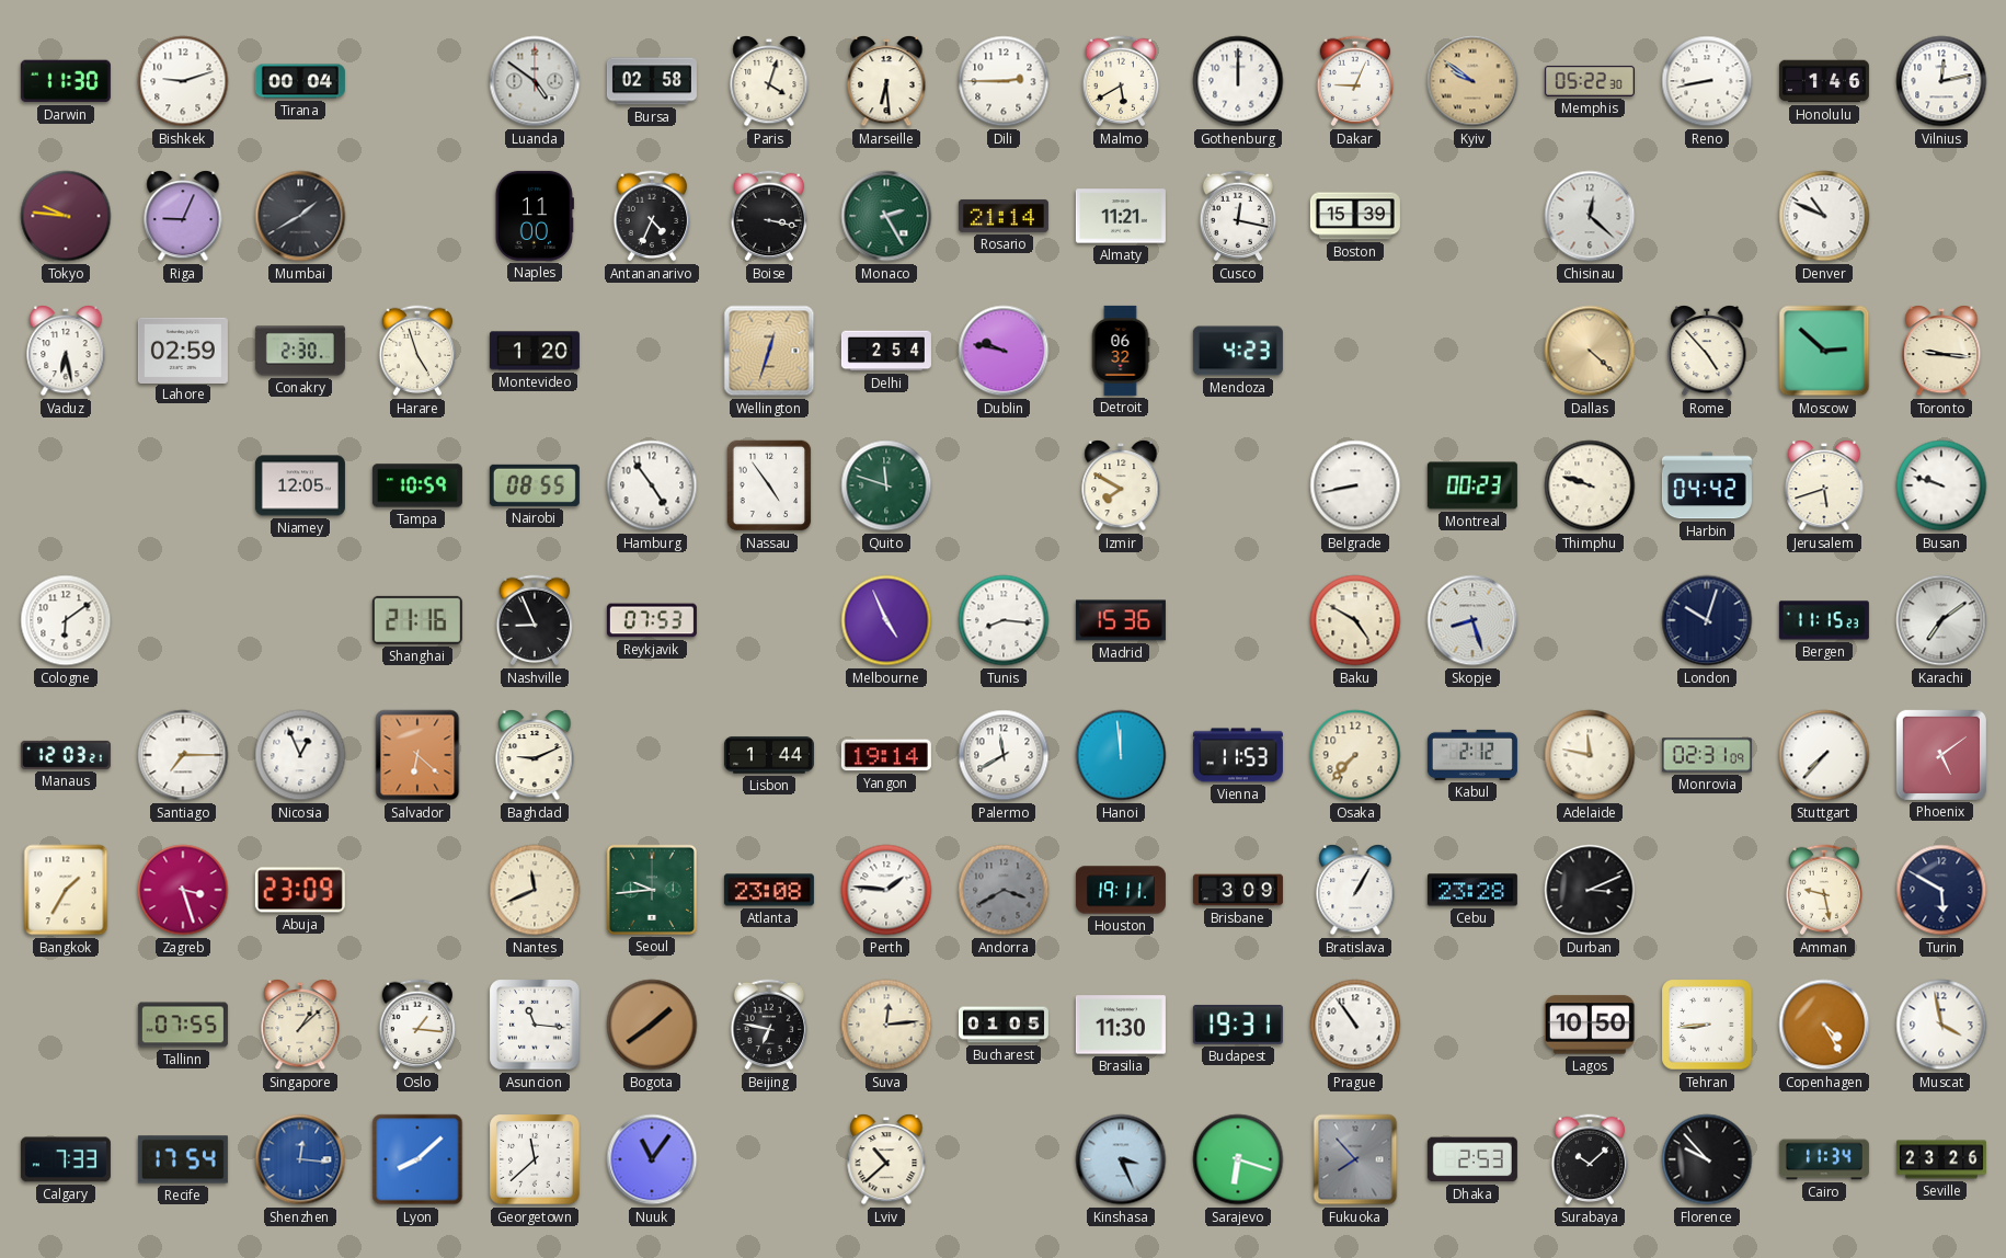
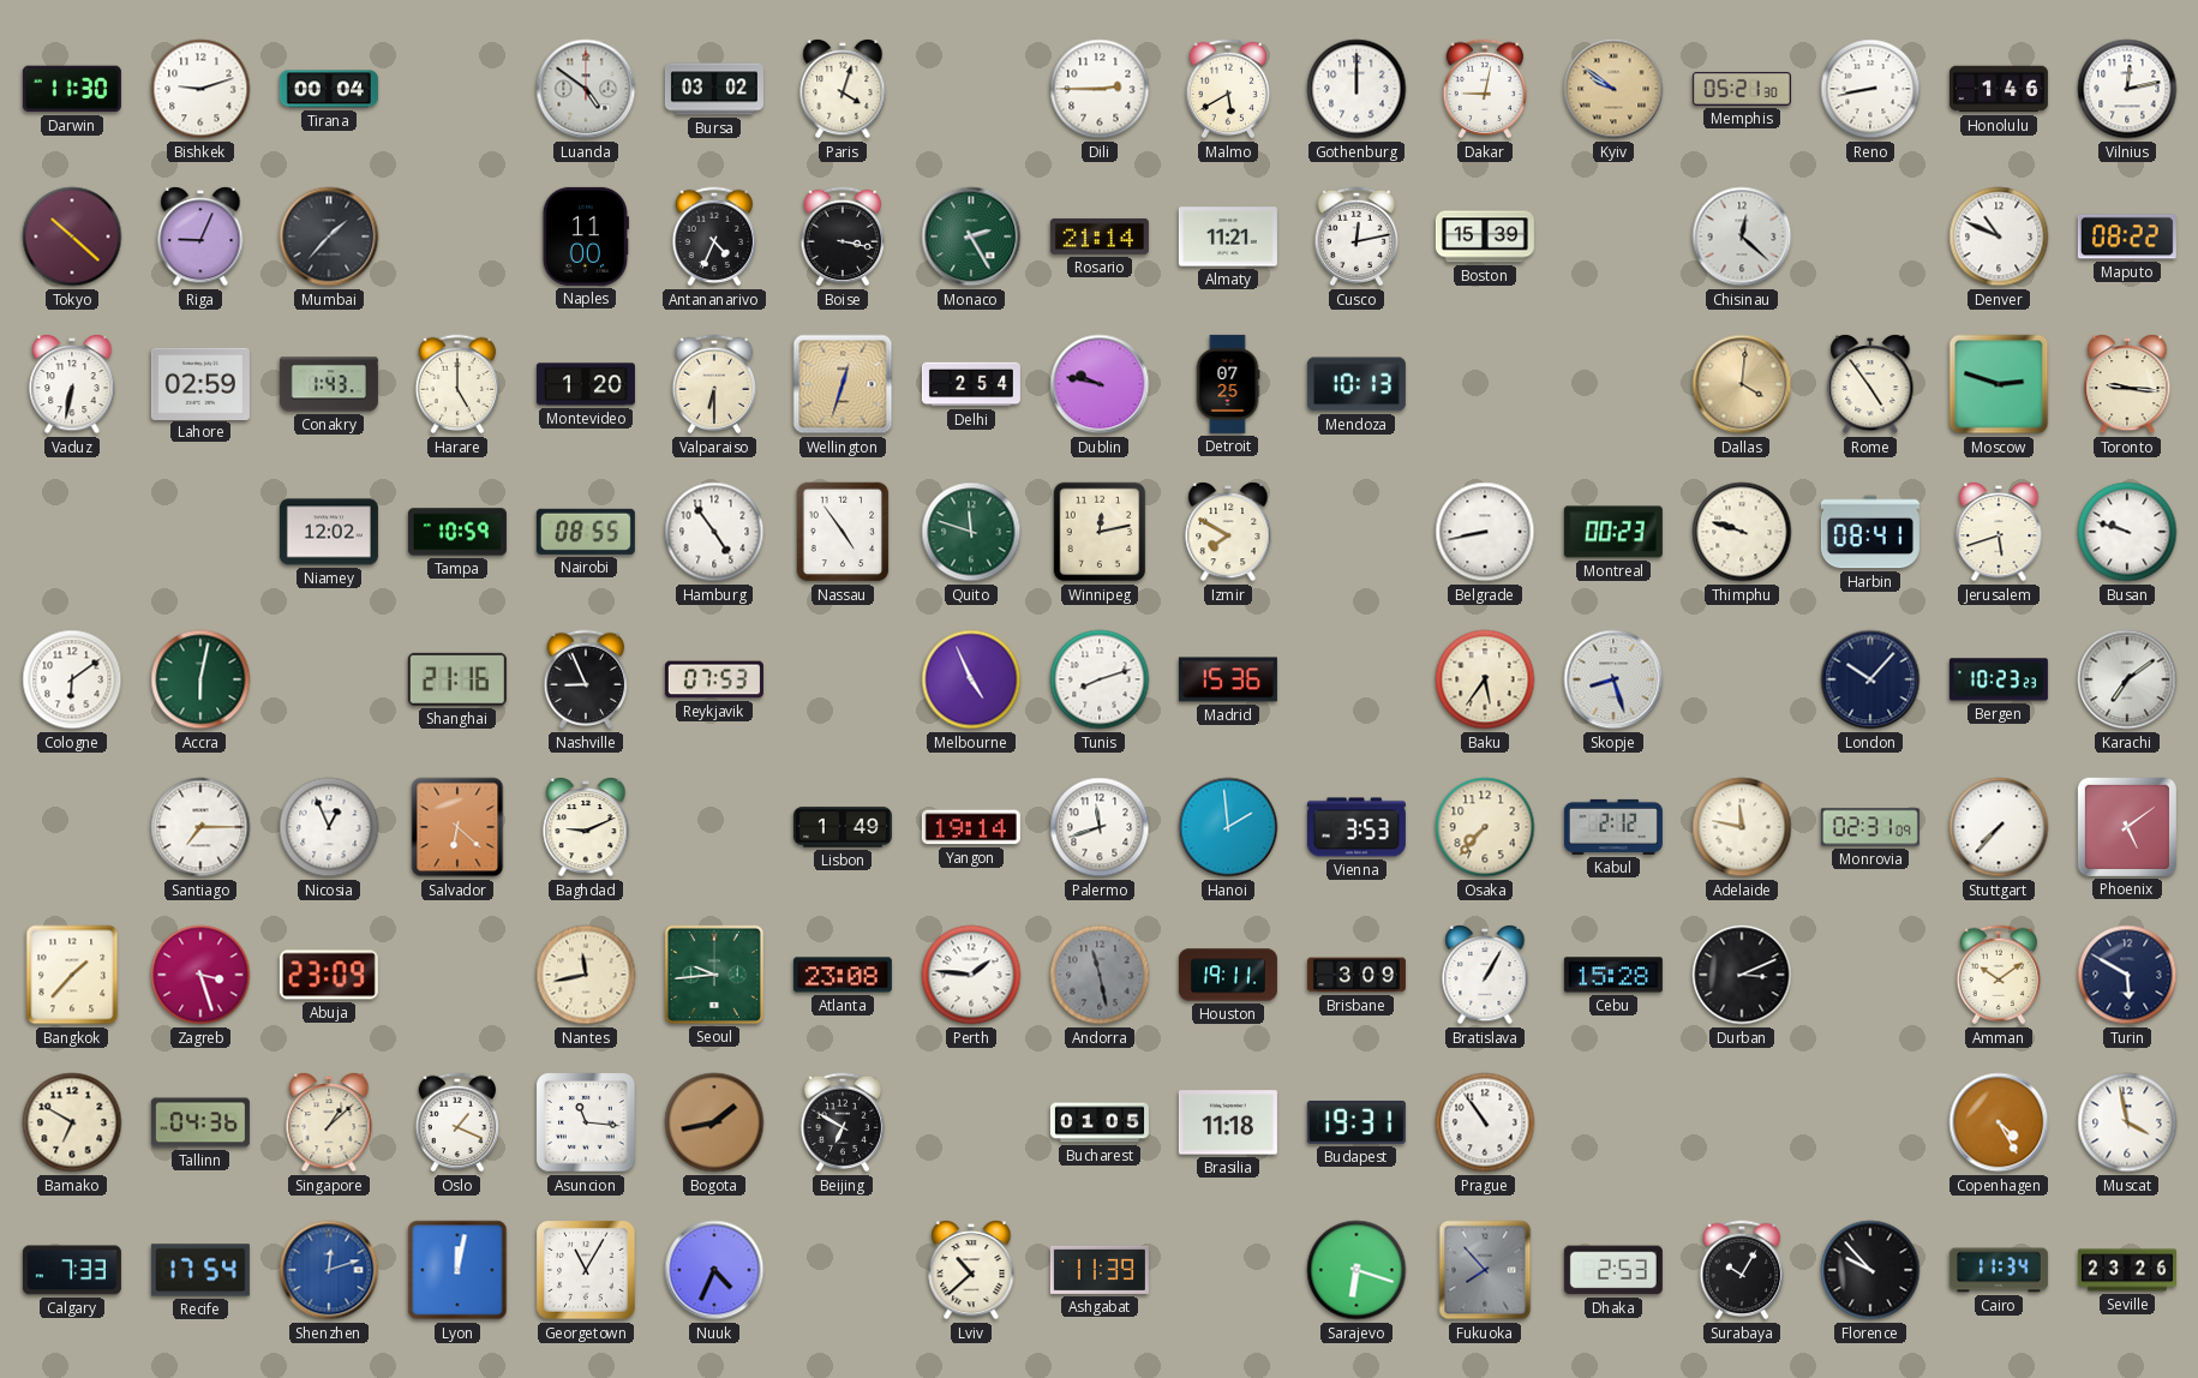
Bursa: 02:58 -> 03:02
Marseille: 6:29 -> none
Dakar: 9:04 -> 9:02
Memphis: 05:22 -> 05:21
Tokyo: 9:46 -> 10:22
Mumbai: 1:40 -> 1:37
Cusco: 12:17 -> 12:13
Maputo: none -> 08:22
Vaduz: 6:28 -> 6:32
Conakry: 2:30 -> 1:43
Harare: 4:57 -> 5:00
Valparaiso: none -> 6:30
Detroit: 06:32 -> 07:25
Mendoza: 4:23 -> 10:13
Dallas: 4:22 -> 4:01
Rome: 4:53 -> 4:54
Moscow: 2:52 -> 2:48
Niamey: 12:05 -> 12:02
Winnipeg: none -> 12:13
Harbin: 04:42 -> 08:41
Accra: none -> 6:02
Tunis: 8:16 -> 8:12
Baku: 4:50 -> 5:36
London: 10:03 -> 10:07
Bergen: 11:15 -> 10:23
Manaus: 12:03 -> none
Lisbon: 1:44 -> 1:49
Palermo: 11:40 -> 11:42
Hanoi: 11:59 -> 1:59
Vienna: 11:53 -> 3:53
Bangkok: 1:35 -> 1:37
Nantes: 11:41 -> 11:43
Andorra: 3:40 -> 11:28
Cebu: 23:28 -> 15:28
Amman: 9:28 -> 10:09
Bamako: none -> 6:50
Tallinn: 07:55 -> 04:36
Oslo: 1:16 -> 1:19
Bogota: 1:39 -> 1:43
Beijing: 6:47 -> 6:50
Suva: 12:14 -> none
Brasilia: 11:30 -> 11:18
Lagos: 10:50 -> none
Tehran: 8:44 -> none
Shenzhen: 12:16 -> 12:12
Lyon: 8:08 -> 12:02
Georgetown: 11:38 -> 11:05
Nuuk: 11:06 -> 4:34
Ashgabat: none -> 11:39
Kinshasa: 3:26 -> none
Surabaya: 10:08 -> 10:05
